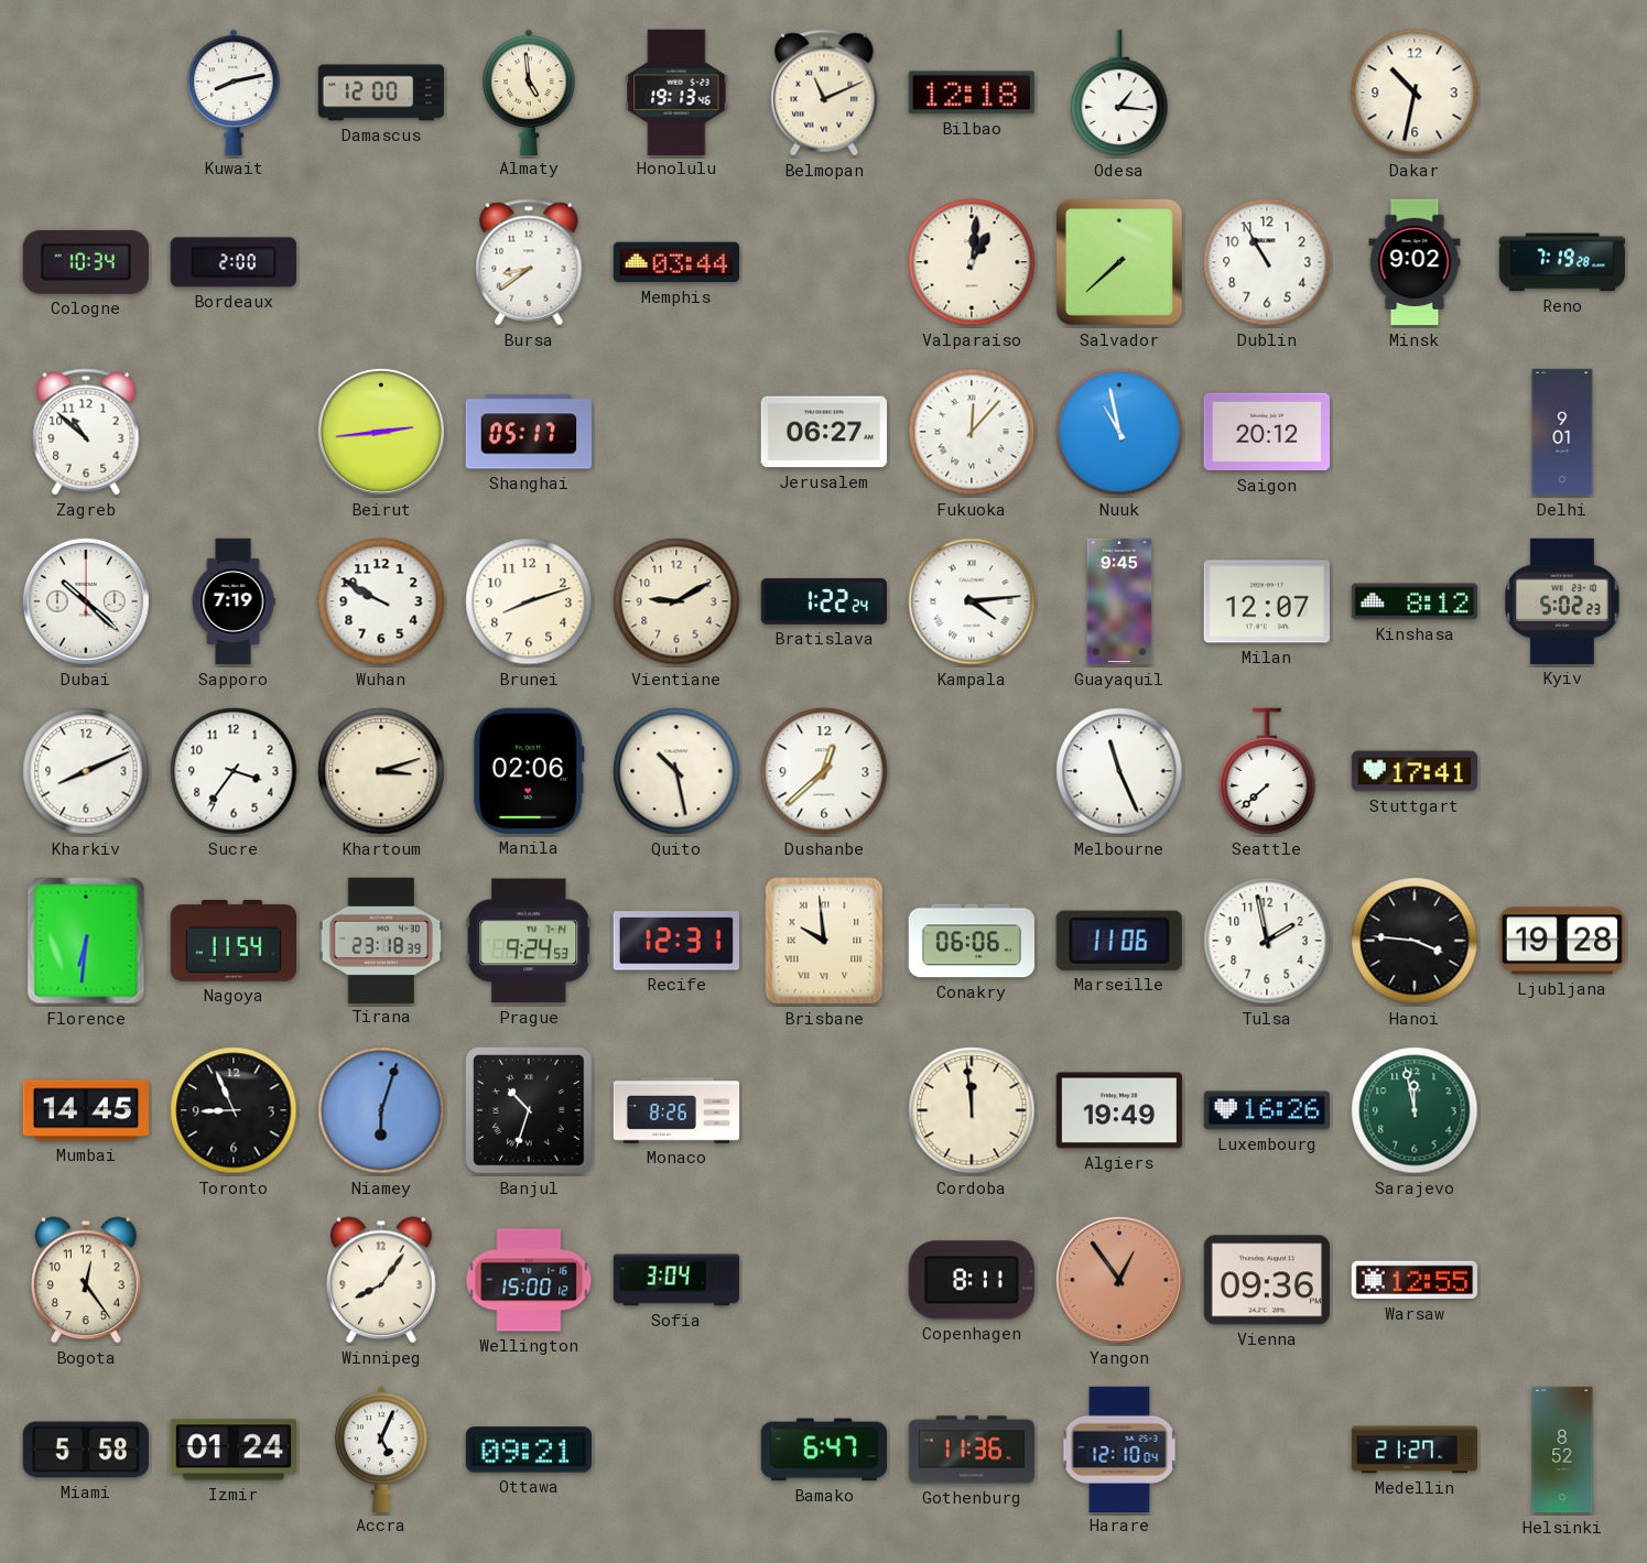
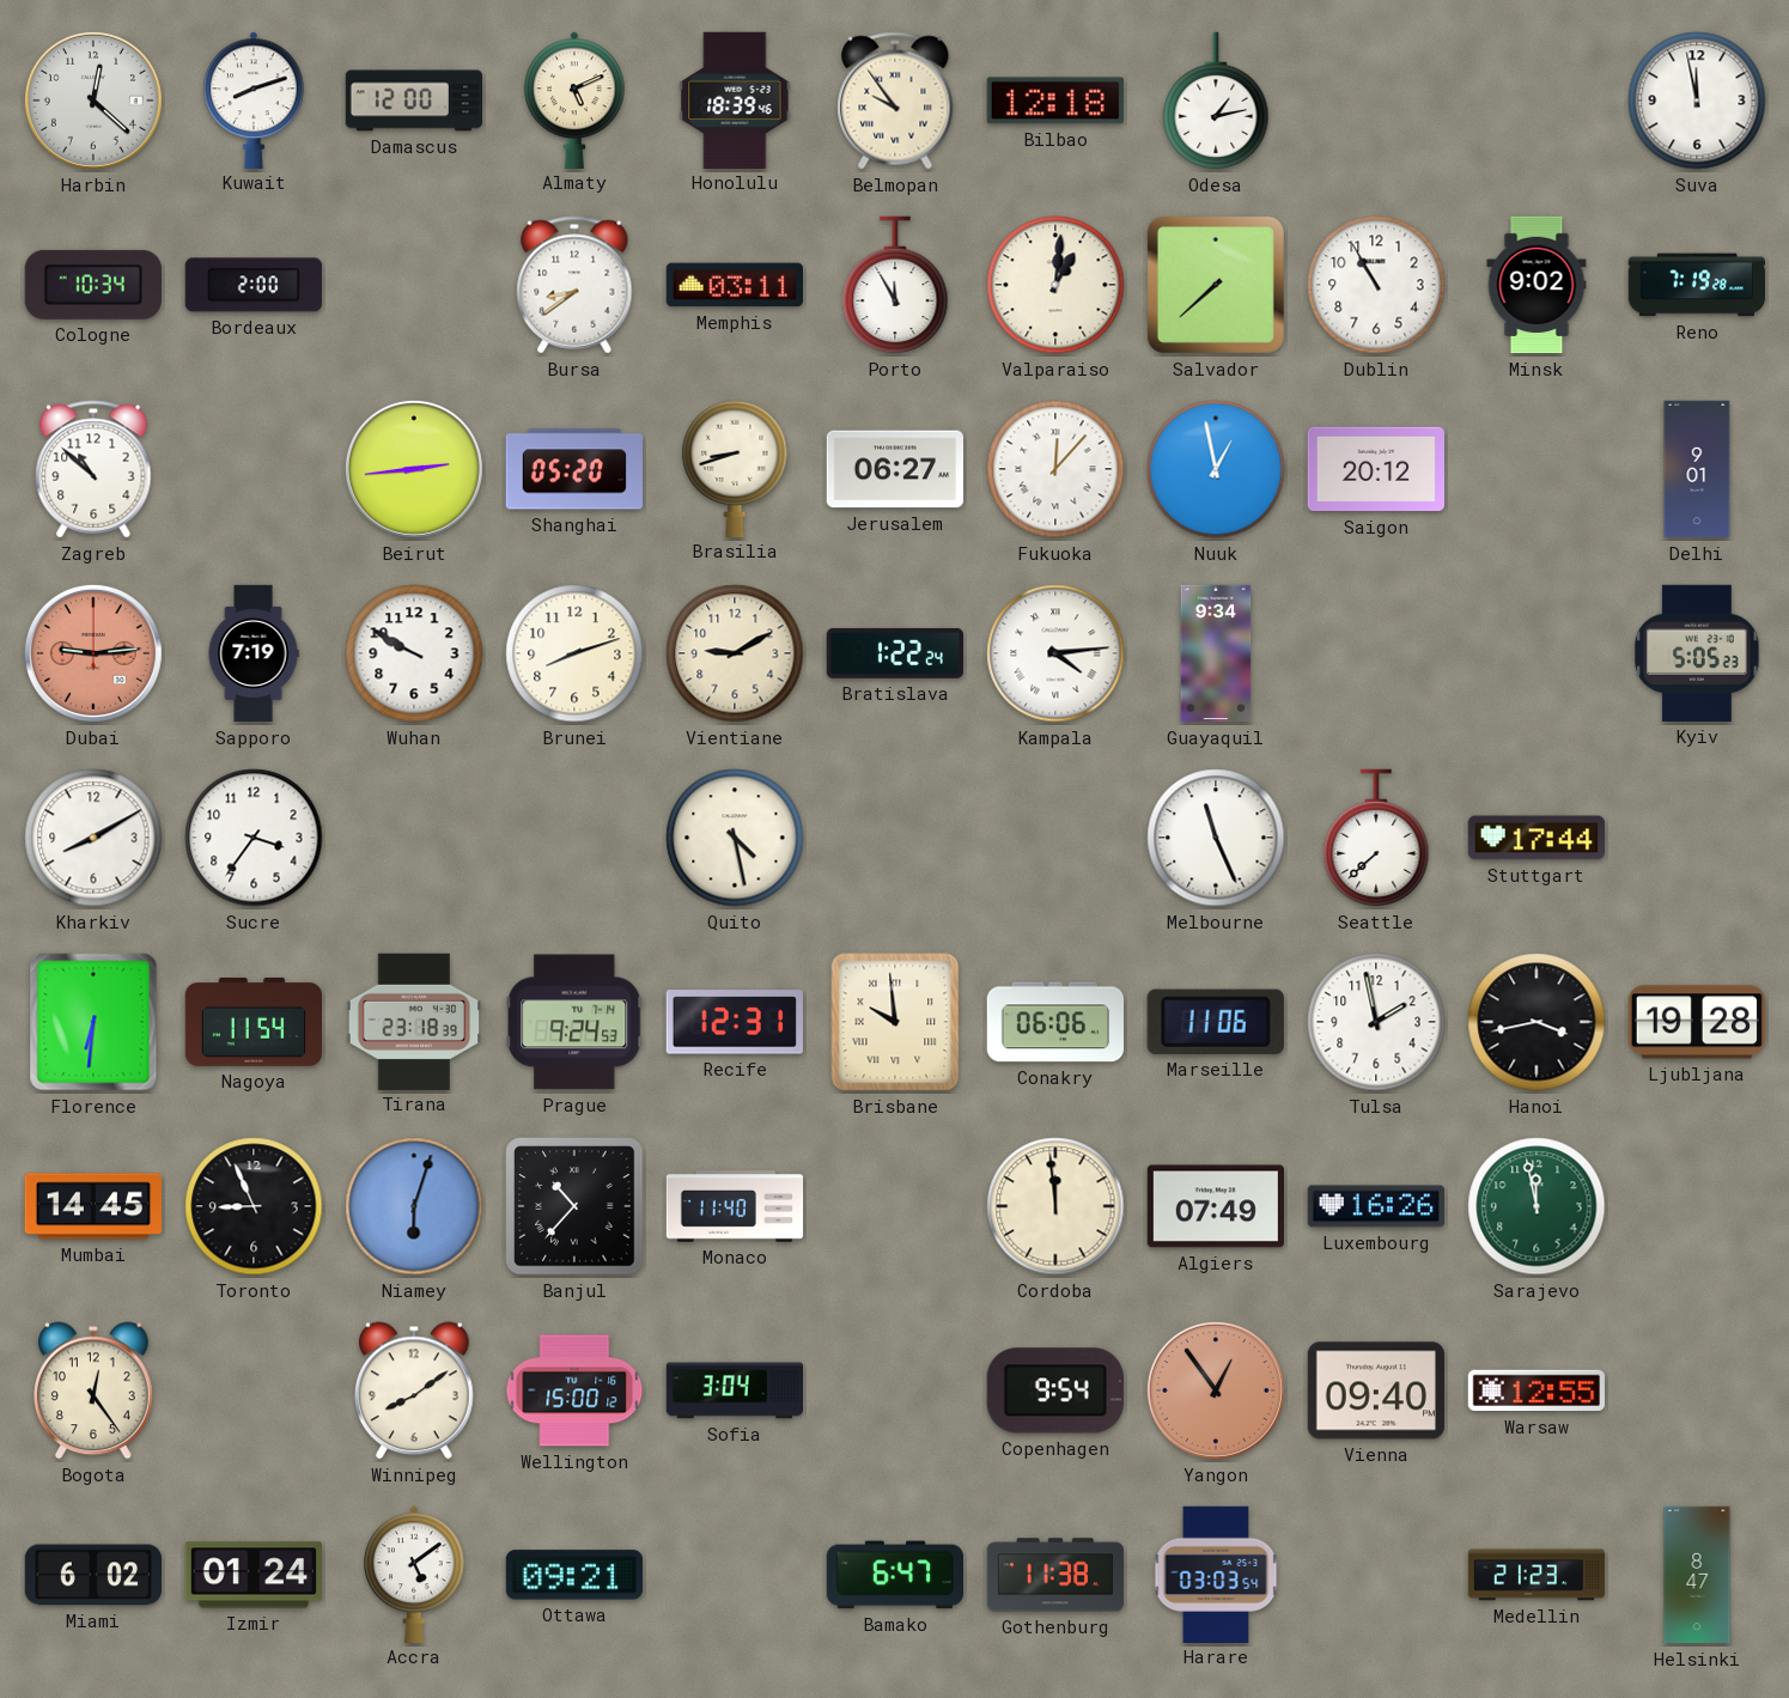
Harbin: none -> 12:22
Kuwait: 8:13 -> 8:12
Almaty: 4:59 -> 5:11
Honolulu: 19:13 -> 18:39
Belmopan: 11:11 -> 9:54
Odesa: 1:16 -> 1:13
Dakar: 10:32 -> none
Suva: none -> 11:58
Memphis: 03:44 -> 03:11
Porto: none -> 11:55
Shanghai: 05:17 -> 05:20
Brasilia: none -> 8:42
Nuuk: 10:58 -> 12:58
Dubai: 10:22 -> 9:14
Dubai dial: white -> salmon
Guayaquil: 9:45 -> 9:34
Milan: 12:07 -> none
Kinshasa: 8:12 -> none
Kyiv: 5:02 -> 5:05
Kharkiv: 8:11 -> 8:10
Khartoum: 3:12 -> none
Manila: 02:06 -> none
Quito: 10:28 -> 4:28
Dushanbe: 12:38 -> none
Stuttgart: 17:41 -> 17:44
Hanoi: 3:46 -> 3:43
Banjul: 10:33 -> 10:37
Monaco: 8:26 -> 11:40
Algiers: 19:49 -> 07:49
Winnipeg: 8:06 -> 8:09
Copenhagen: 8:11 -> 9:54
Vienna: 09:36 -> 09:40
Miami: 5:58 -> 6:02
Accra: 5:04 -> 5:09
Gothenburg: 11:36 -> 11:38
Harare: 12:10 -> 03:03
Medellin: 21:27 -> 21:23
Helsinki: 8:52 -> 8:47
